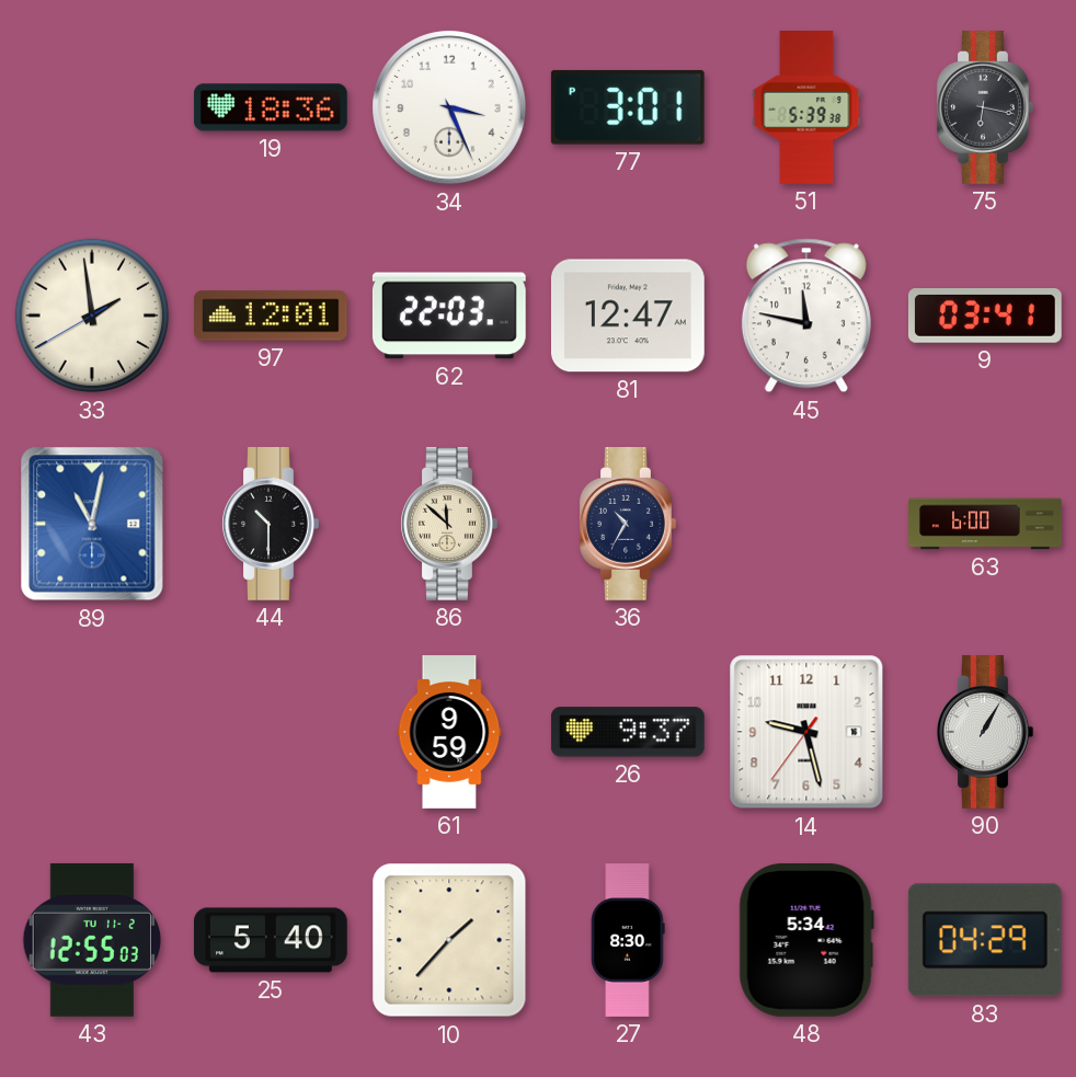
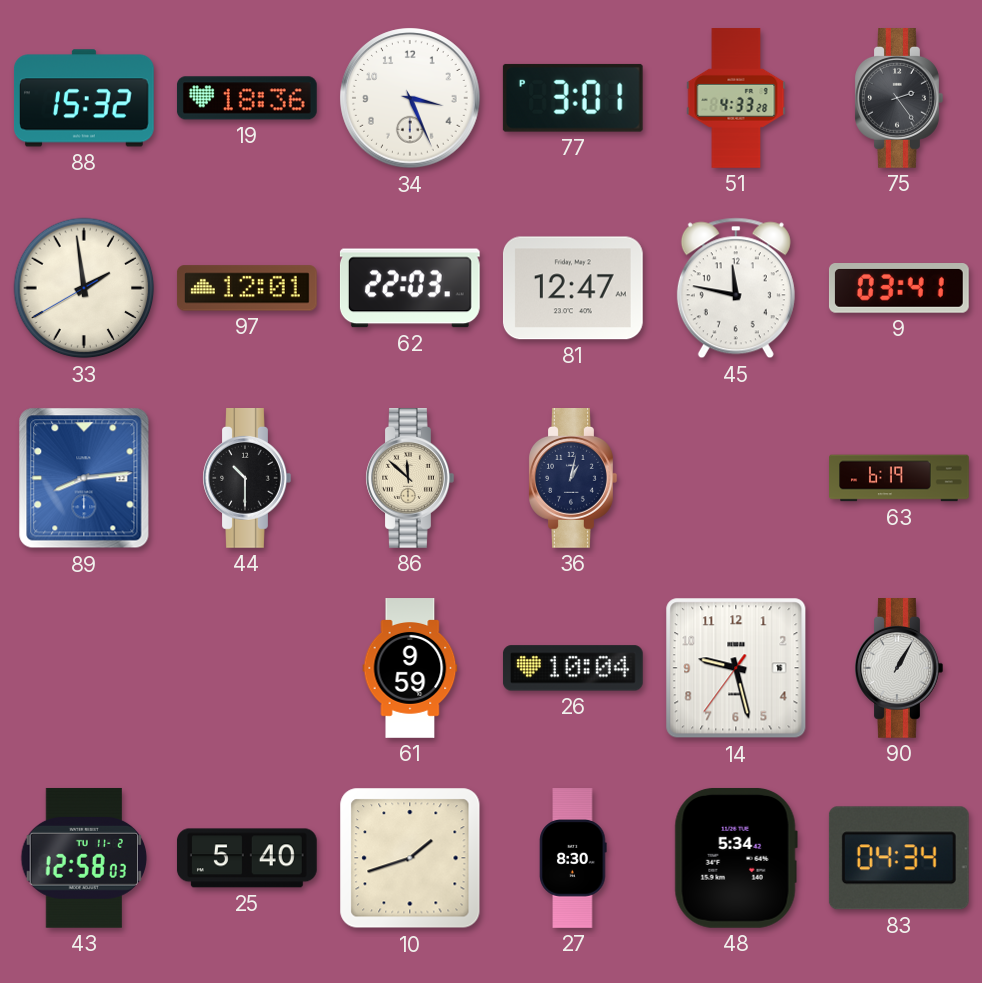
88: none -> 15:32
51: 5:39 -> 4:33
75: 6:17 -> 2:24
89: 11:02 -> 8:14
36: 10:35 -> 1:02
63: 6:00 -> 6:19
26: 9:37 -> 10:04
43: 12:55 -> 12:58
10: 1:37 -> 1:42
83: 04:29 -> 04:34
